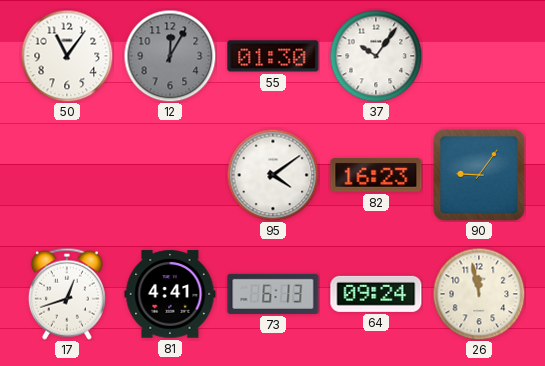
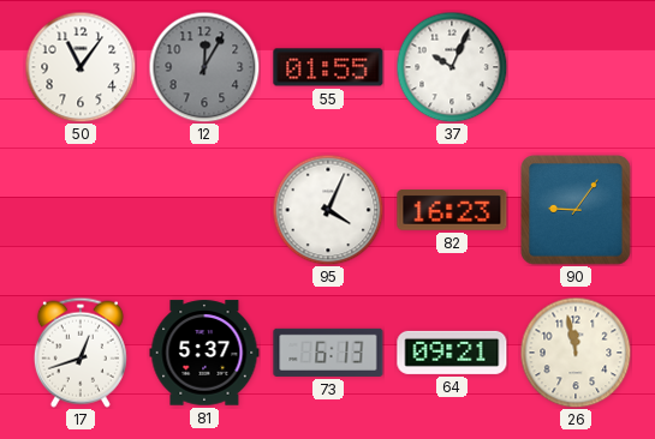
55: 01:30 -> 01:55
37: 10:06 -> 10:04
95: 4:09 -> 4:04
81: 4:41 -> 5:37
64: 09:24 -> 09:21
